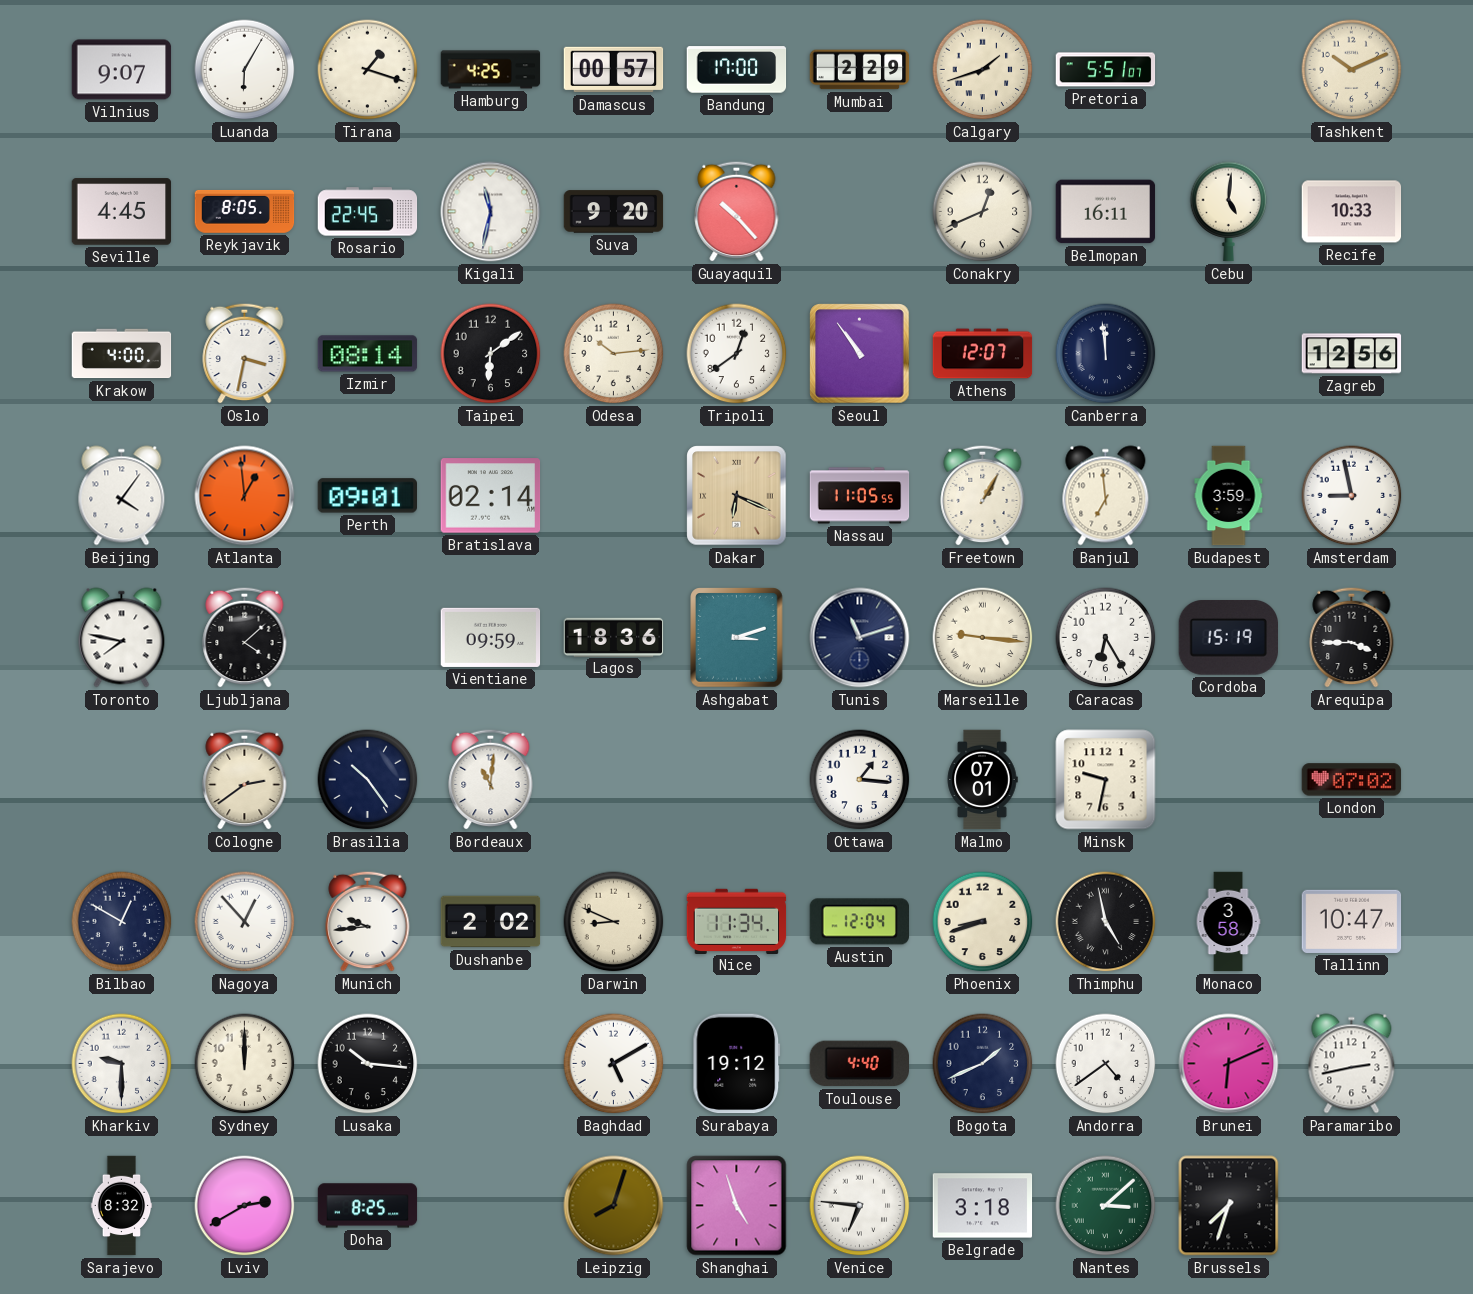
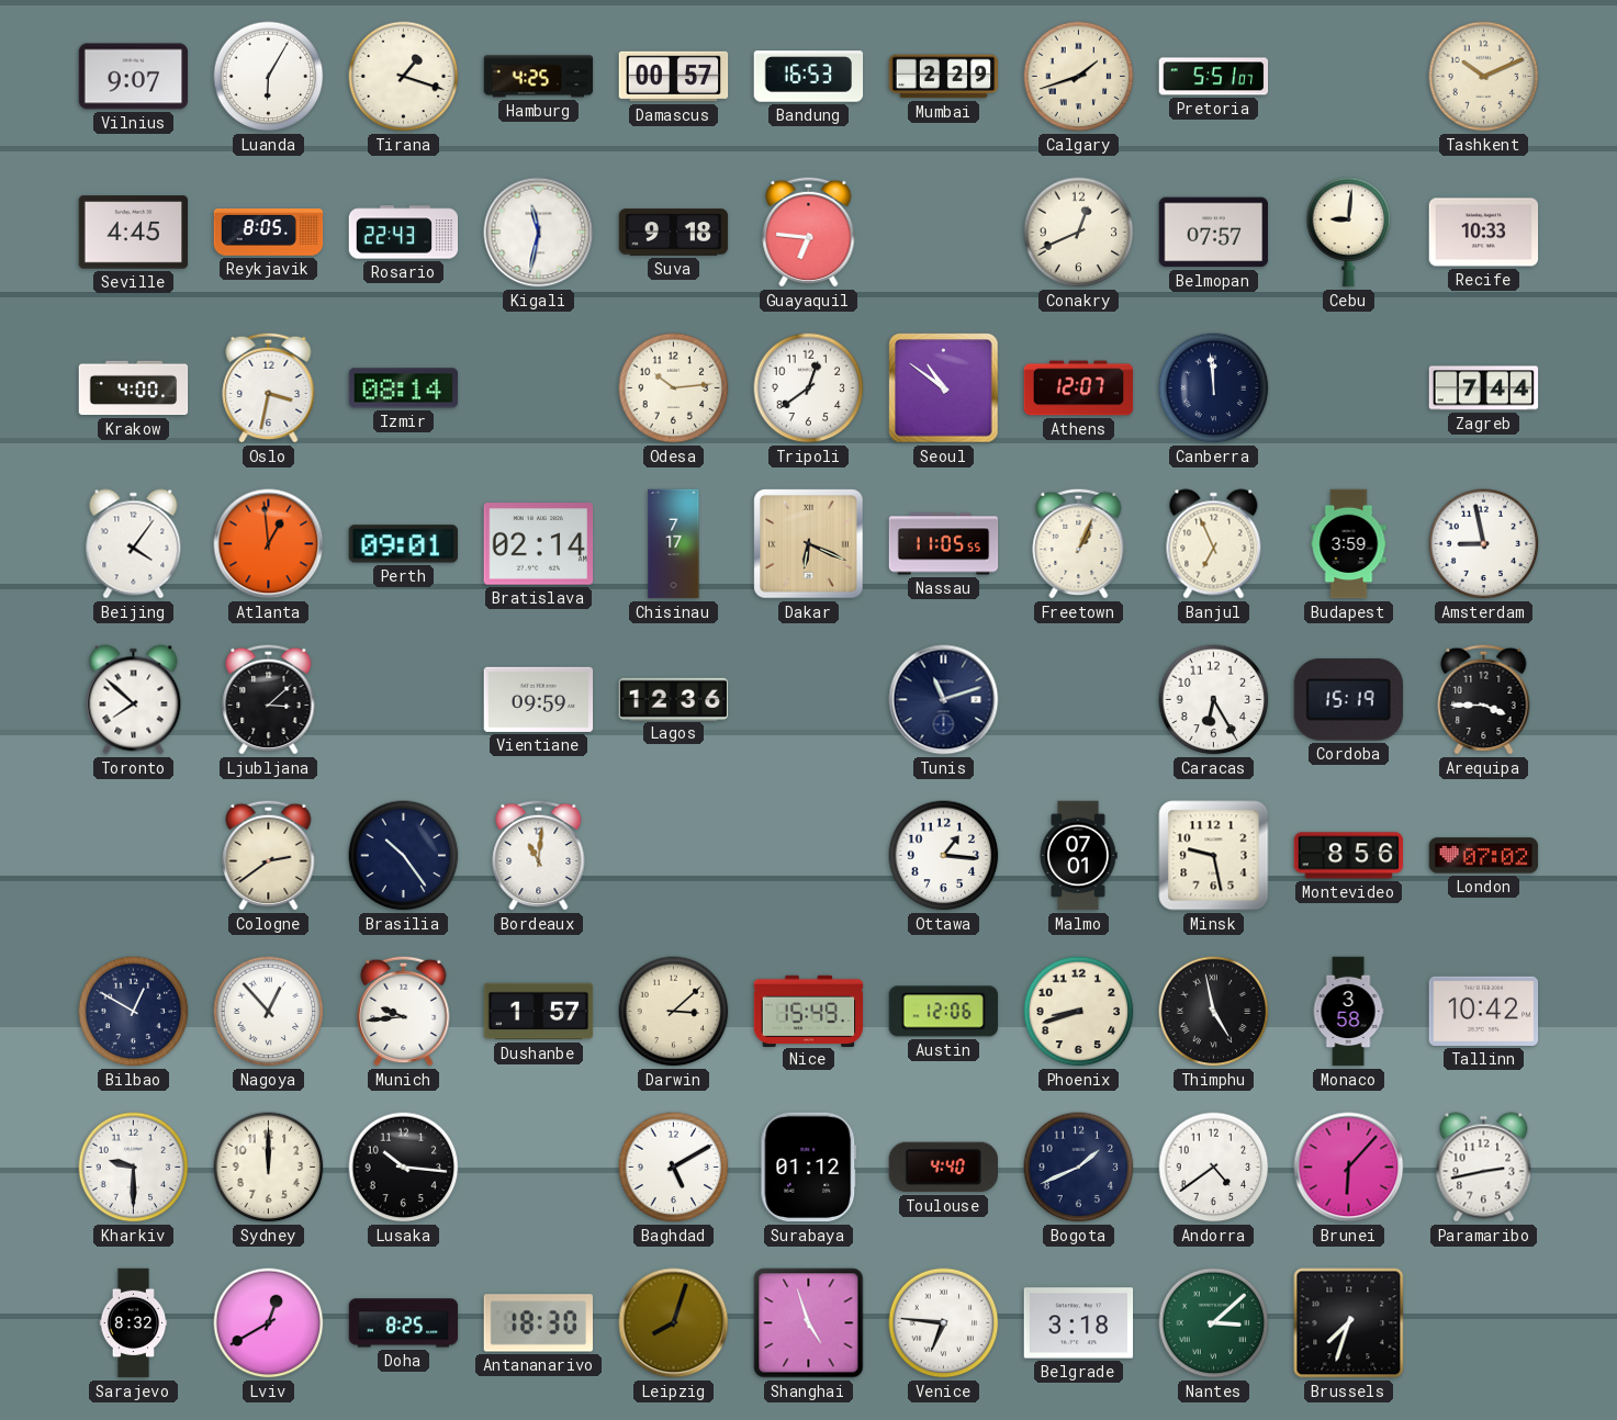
Bandung: 17:00 -> 16:53
Rosario: 22:45 -> 22:43
Suva: 9:20 -> 9:18
Guayaquil: 10:23 -> 6:46
Belmopan: 16:11 -> 07:57
Cebu: 5:01 -> 9:01
Taipei: 6:09 -> none
Seoul: 10:54 -> 10:51
Zagreb: 12:56 -> 7:44
Chisinau: none -> 7:17
Freetown: 1:05 -> 1:04
Banjul: 6:59 -> 6:56
Toronto: 7:47 -> 7:52
Ljubljana: 4:08 -> 3:08
Lagos: 18:36 -> 12:36
Ashgabat: 3:12 -> none
Marseille: 9:16 -> none
Minsk: 9:32 -> 9:28
Montevideo: none -> 8:56
Dushanbe: 2:02 -> 1:57
Darwin: 8:49 -> 3:08
Nice: 11:34 -> 15:49
Austin: 12:04 -> 12:06
Tallinn: 10:47 -> 10:42
Surabaya: 19:12 -> 01:12
Brunei: 6:11 -> 6:07
Lviv: 2:40 -> 12:40
Antananarivo: none -> 18:30
